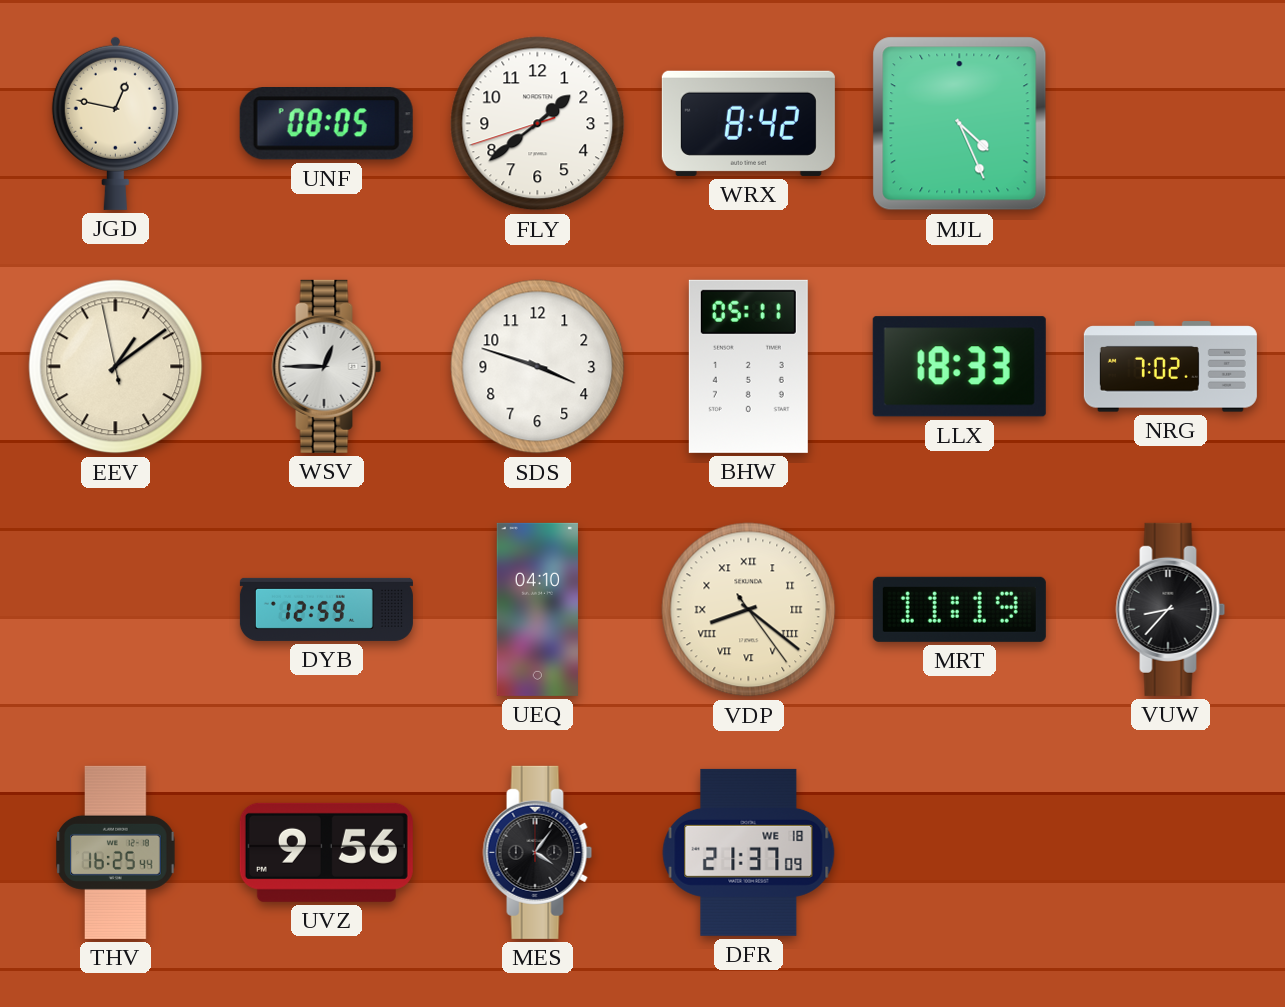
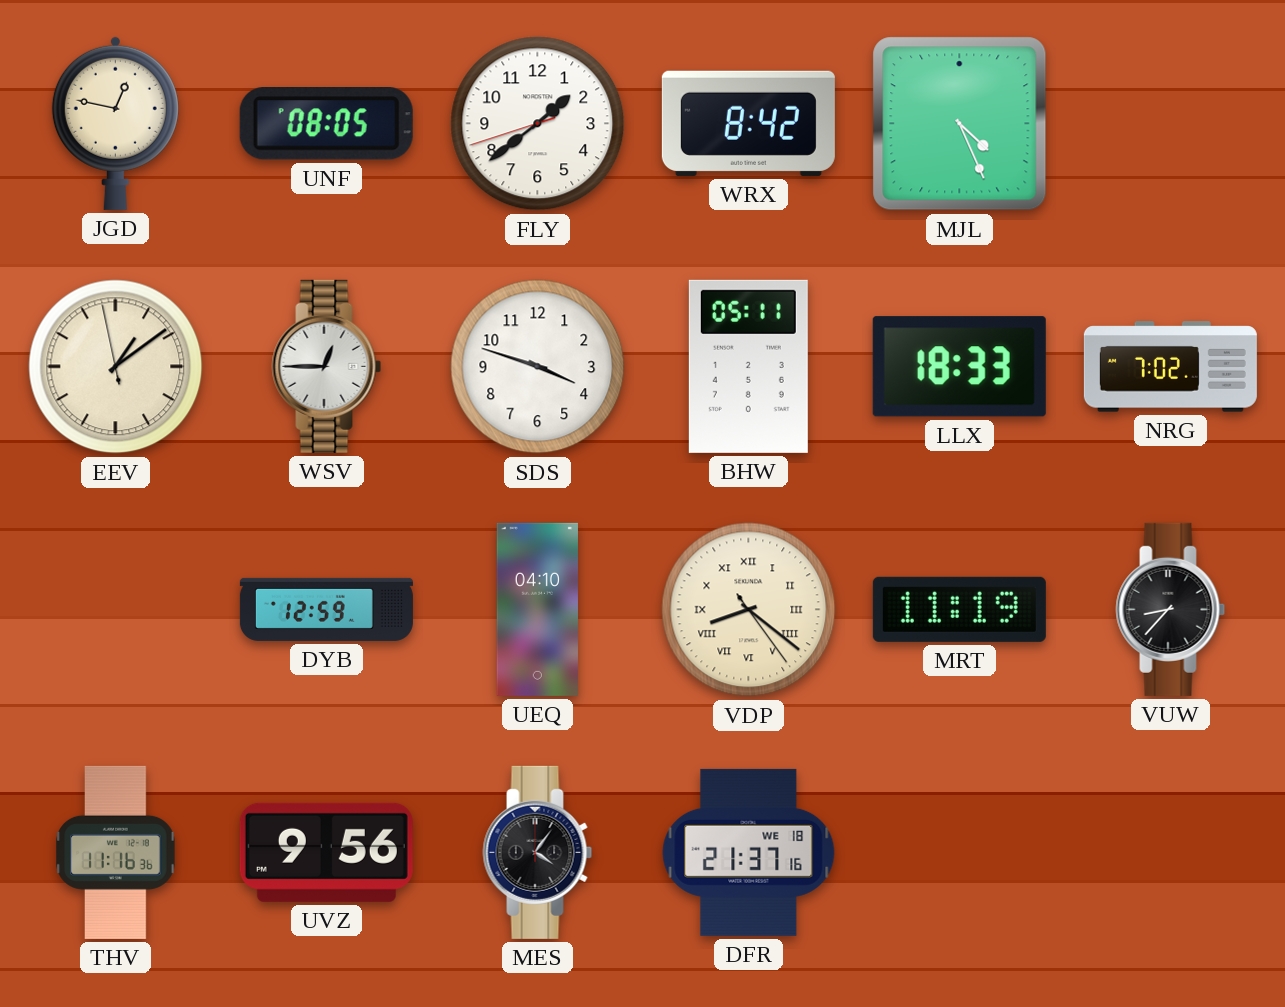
THV: 16:25 -> 11:16
DFR: 21:37:09 -> 21:37:16
